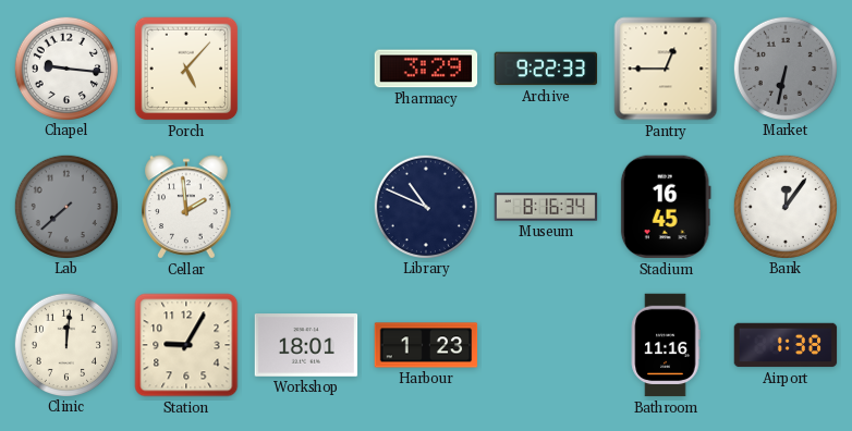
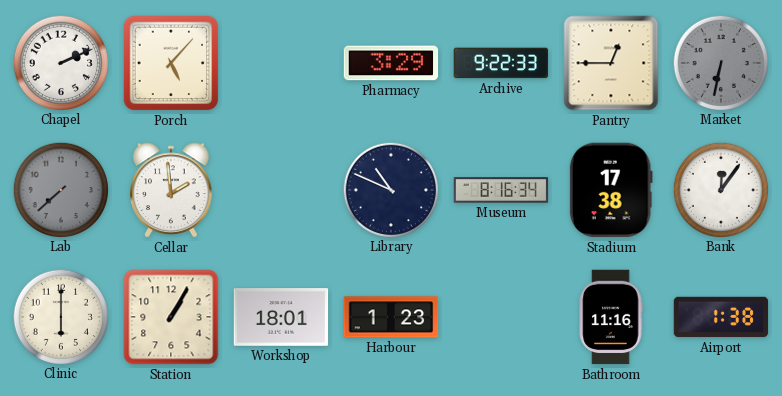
Chapel: 9:16 -> 2:11
Stadium: 16:45 -> 17:38
Clinic: 12:01 -> 6:00
Station: 9:05 -> 1:05
